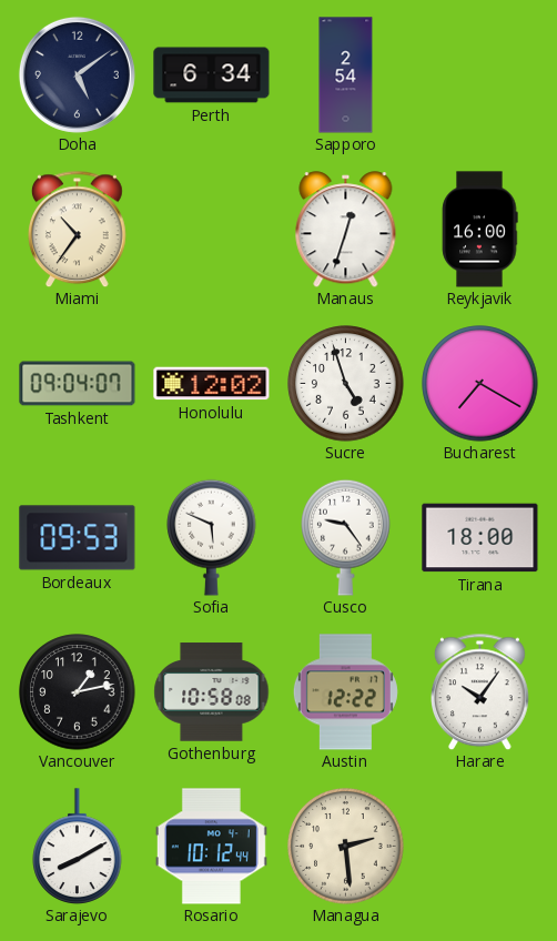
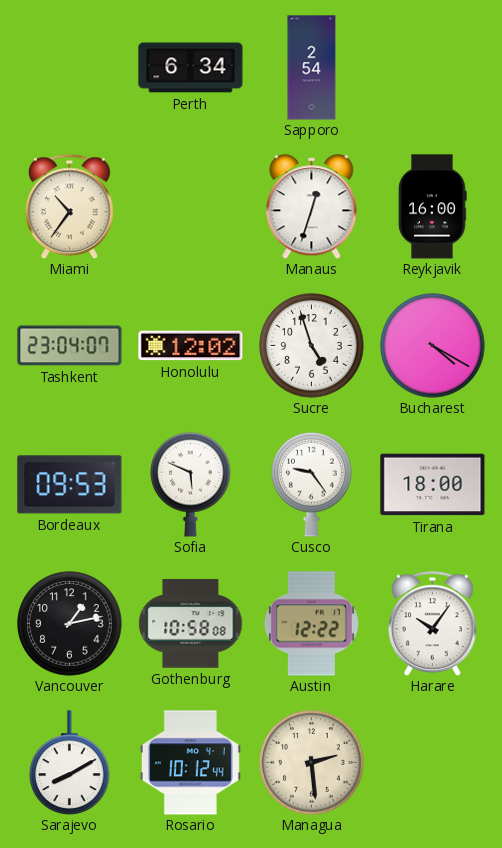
Doha: 5:09 -> none
Tashkent: 09:04 -> 23:04
Bucharest: 7:20 -> 4:20
